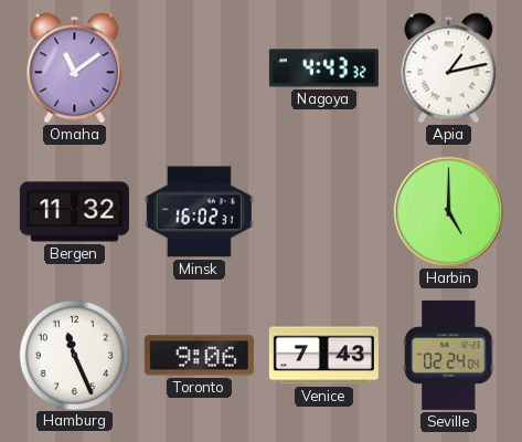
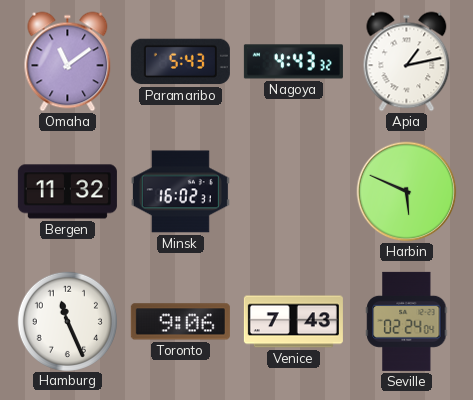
Paramaribo: none -> 5:43
Harbin: 5:00 -> 5:49
